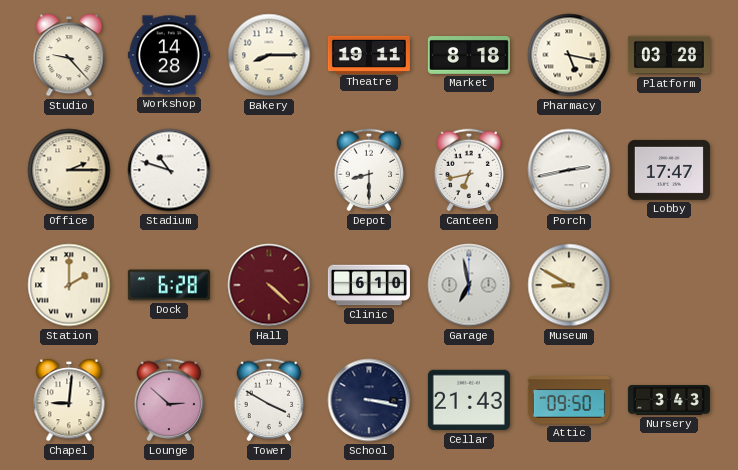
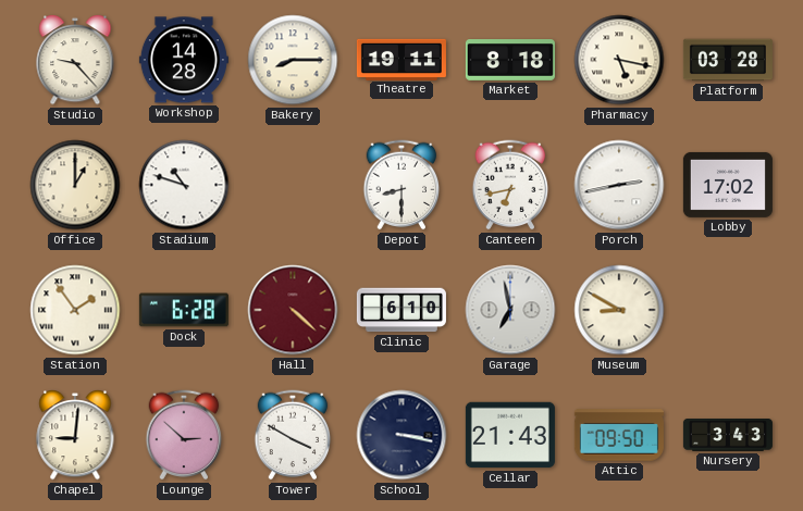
Office: 2:15 -> 1:00
Lobby: 17:47 -> 17:02
Station: 2:00 -> 1:54
